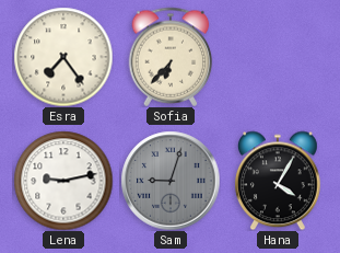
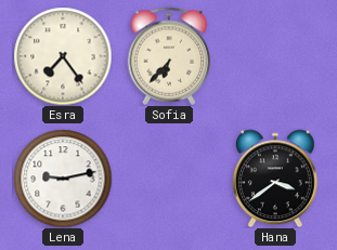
Sam: 9:03 -> none
Hana: 4:05 -> 3:39
